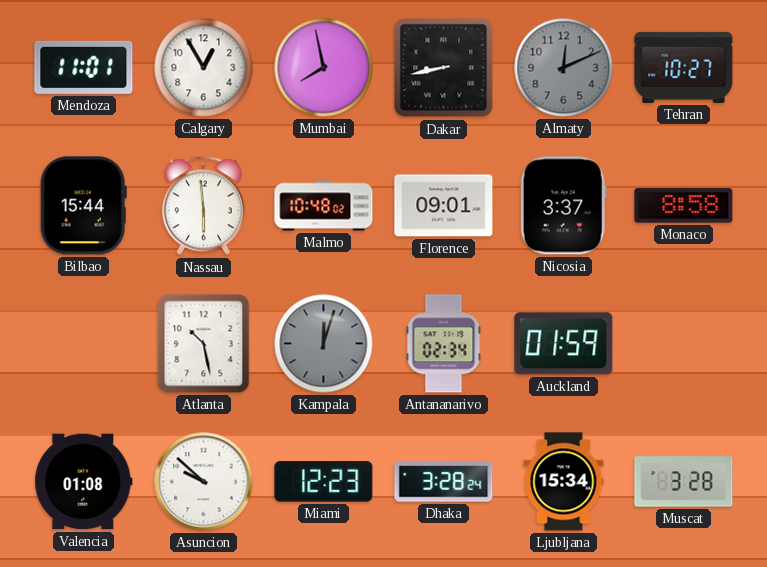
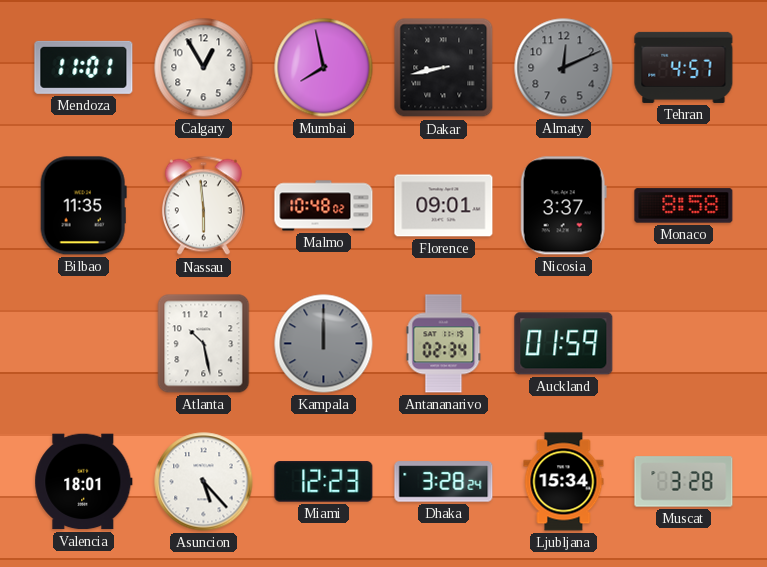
Tehran: 10:27 -> 4:57
Bilbao: 15:44 -> 11:35
Kampala: 12:03 -> 12:00
Valencia: 01:08 -> 18:01
Asuncion: 9:52 -> 5:23
